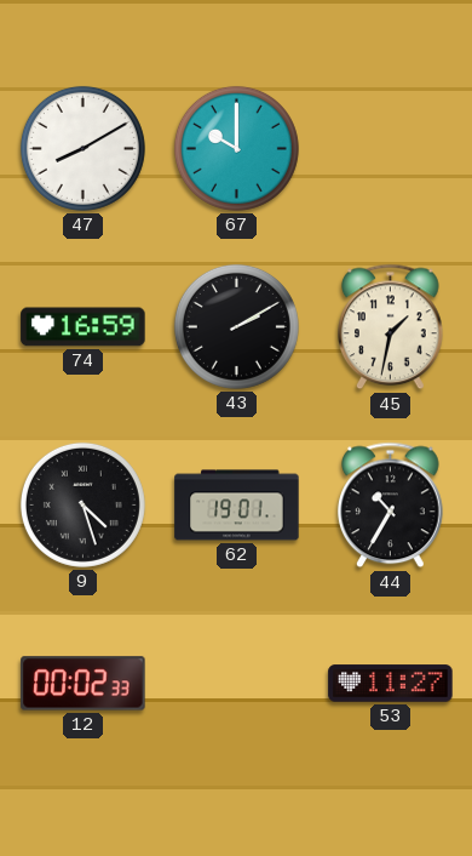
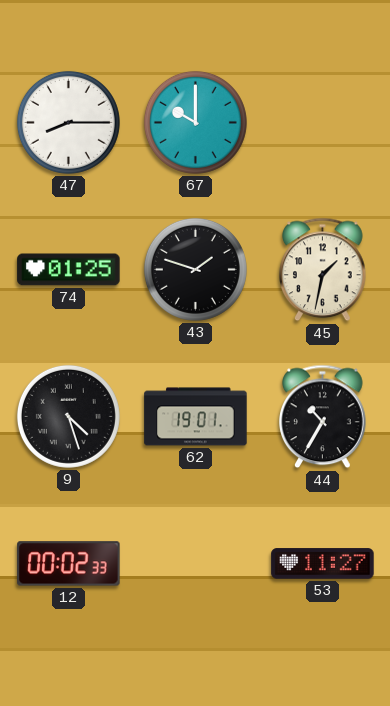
47: 8:10 -> 8:15
74: 16:59 -> 01:25
43: 2:10 -> 1:48
